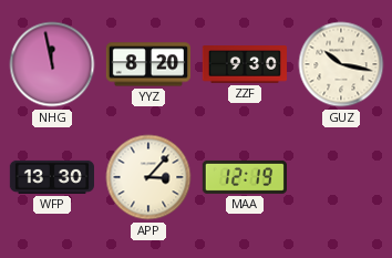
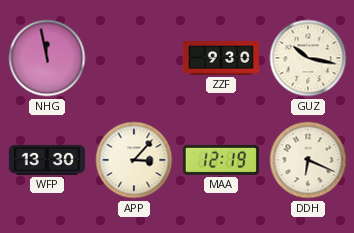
YYZ: 8:20 -> none
DDH: none -> 6:19
